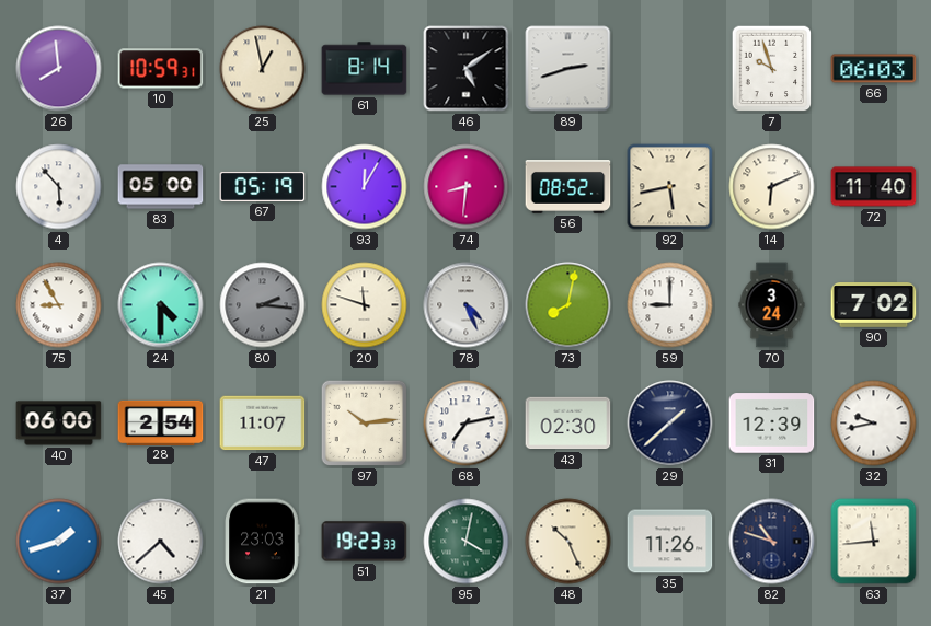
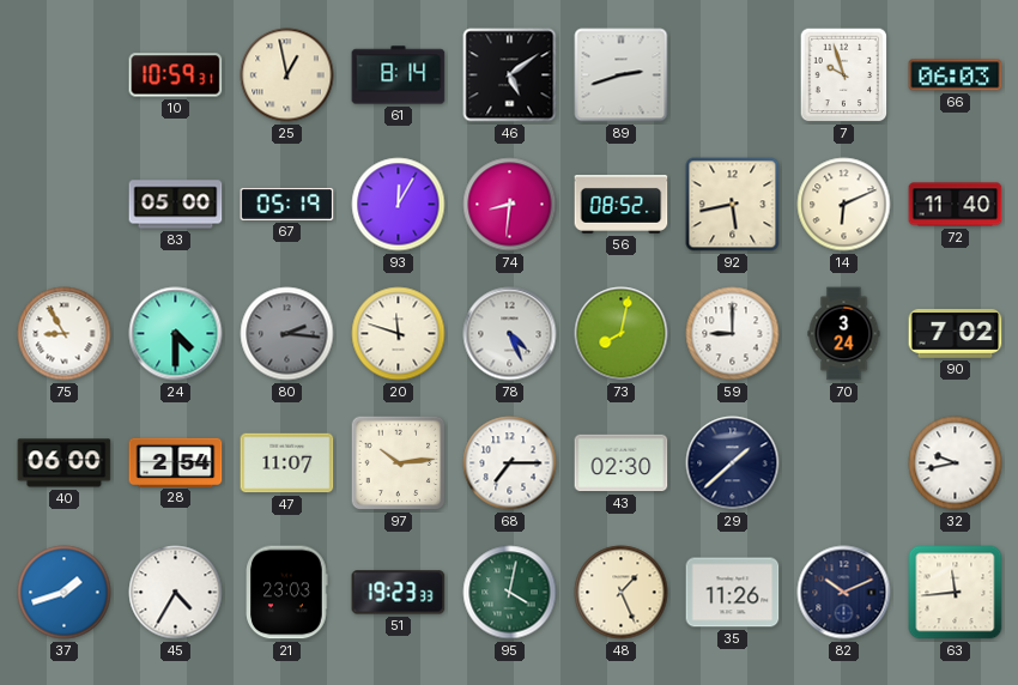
26: 7:59 -> none
4: 5:53 -> none
68: 7:13 -> 7:15
31: 12:39 -> none
45: 4:38 -> 4:35
48: 10:26 -> 1:26
82: 10:48 -> 10:11
